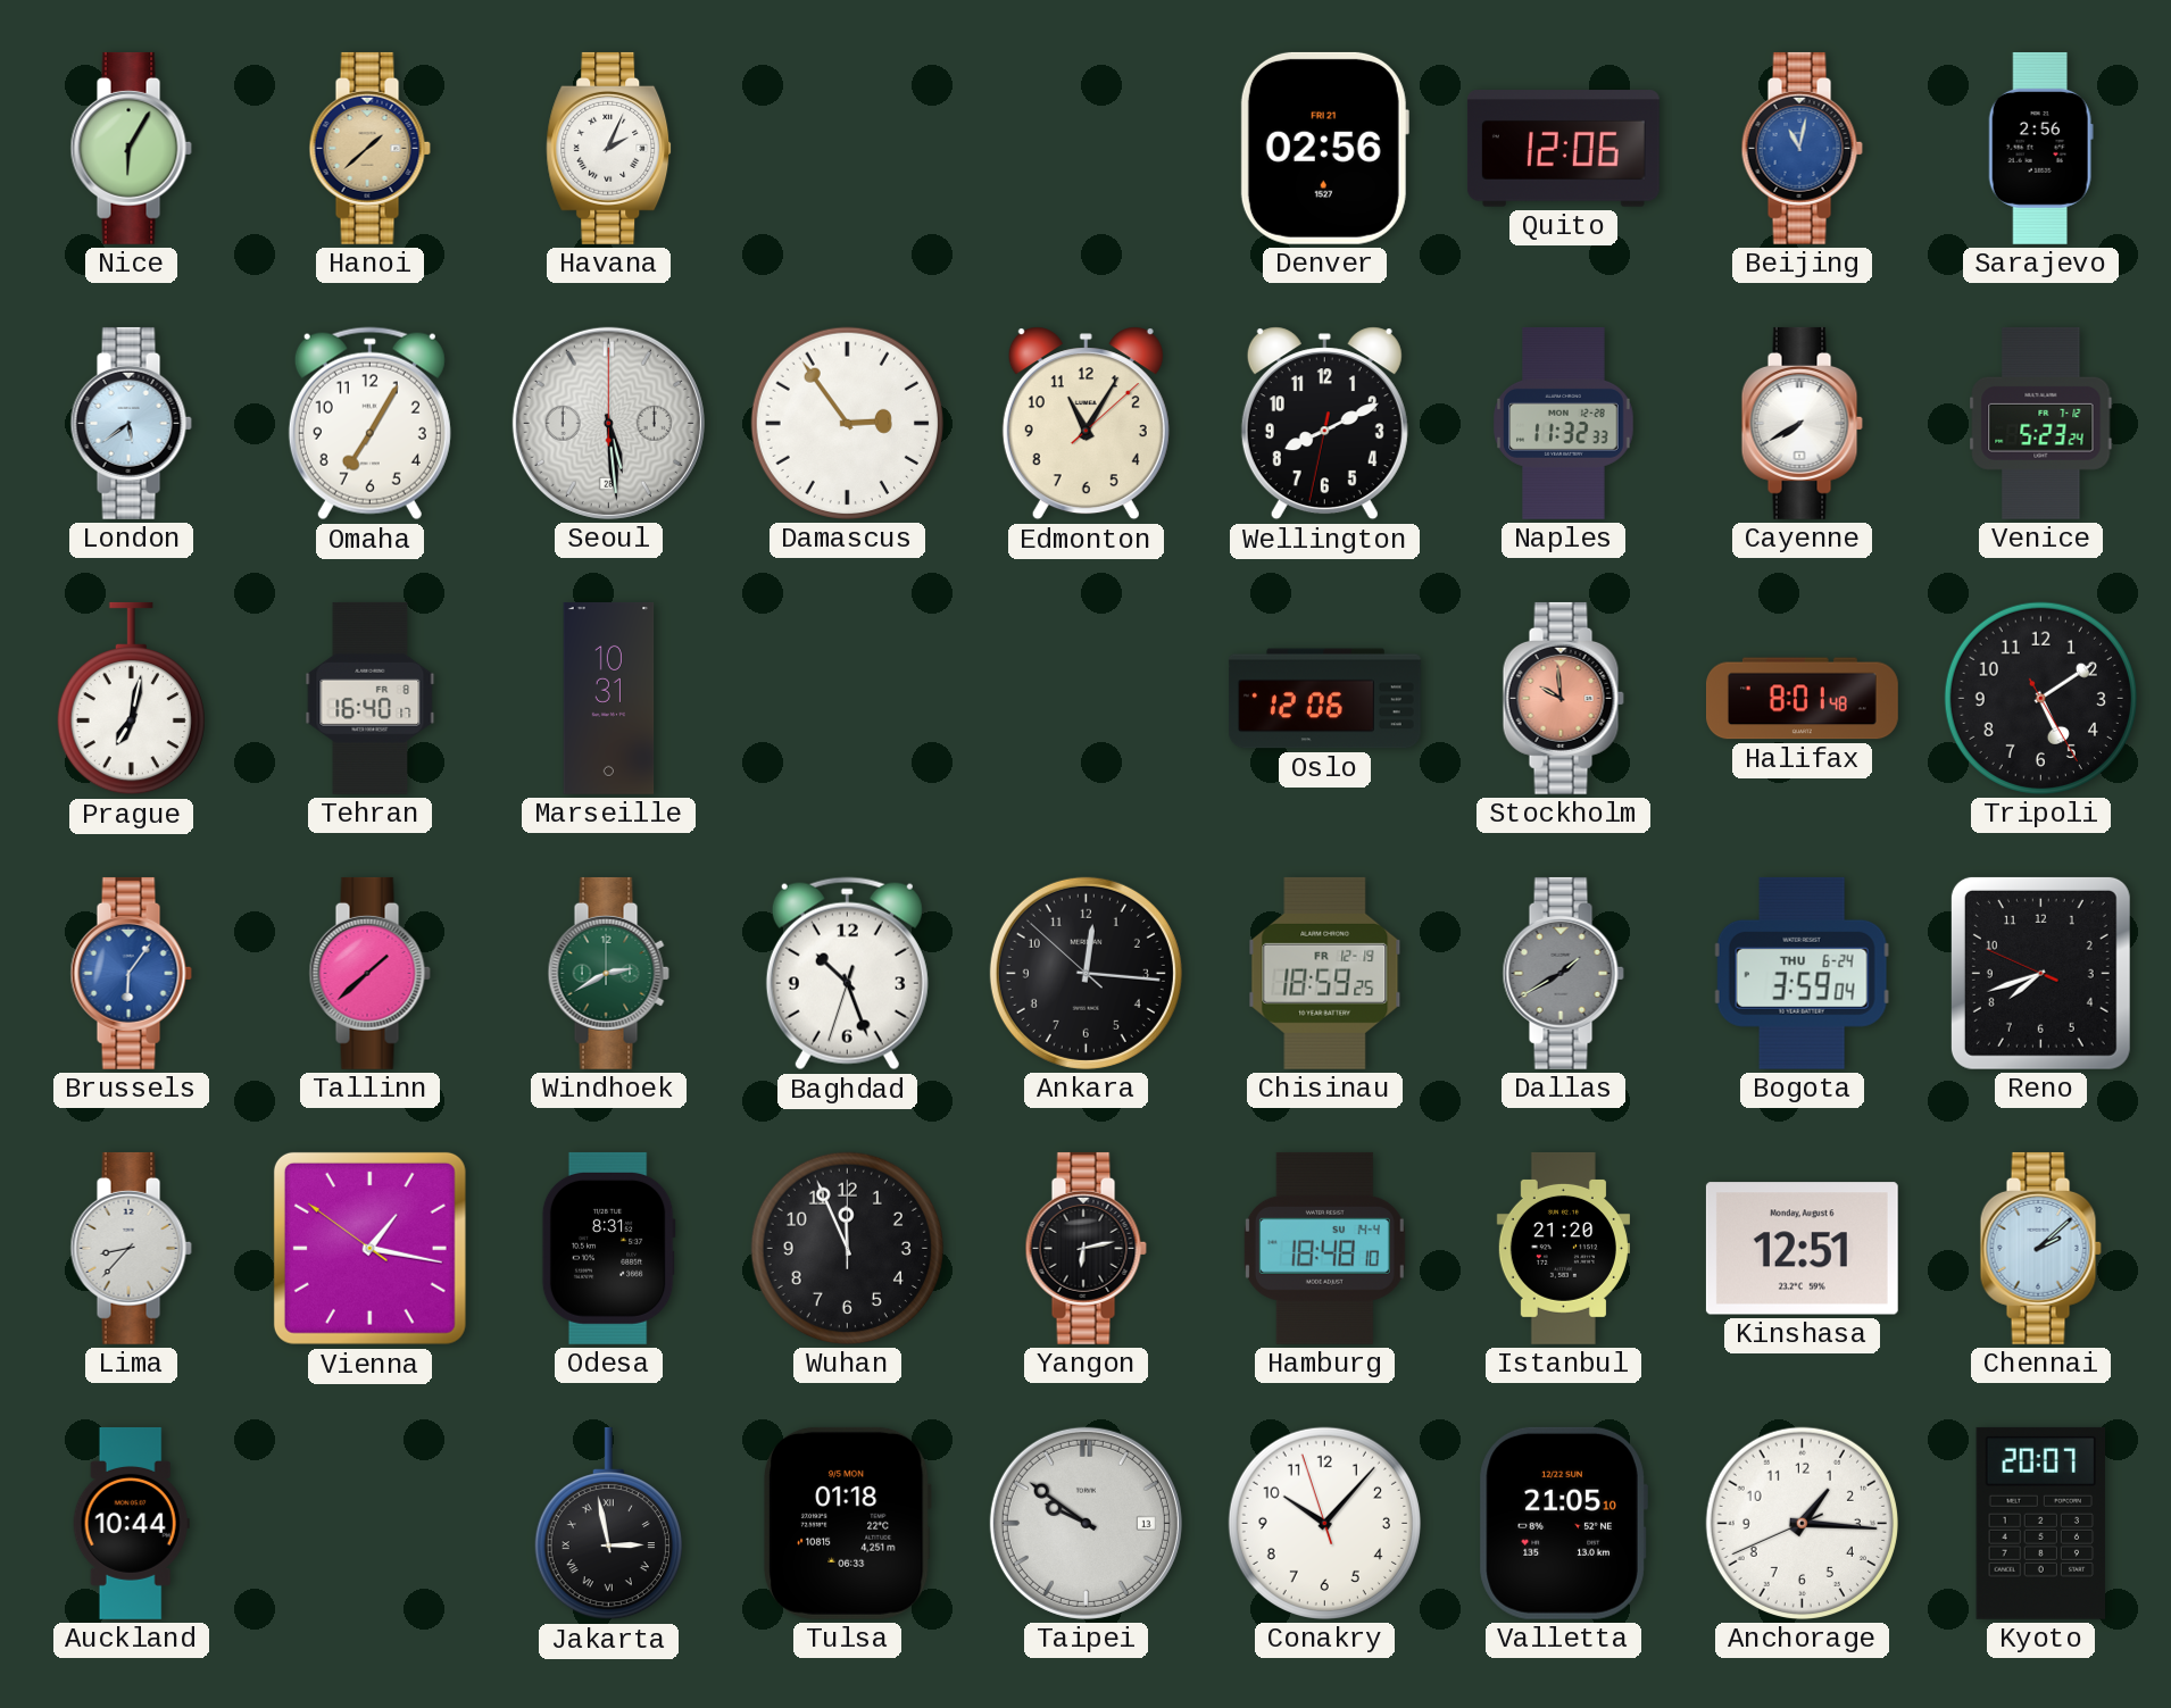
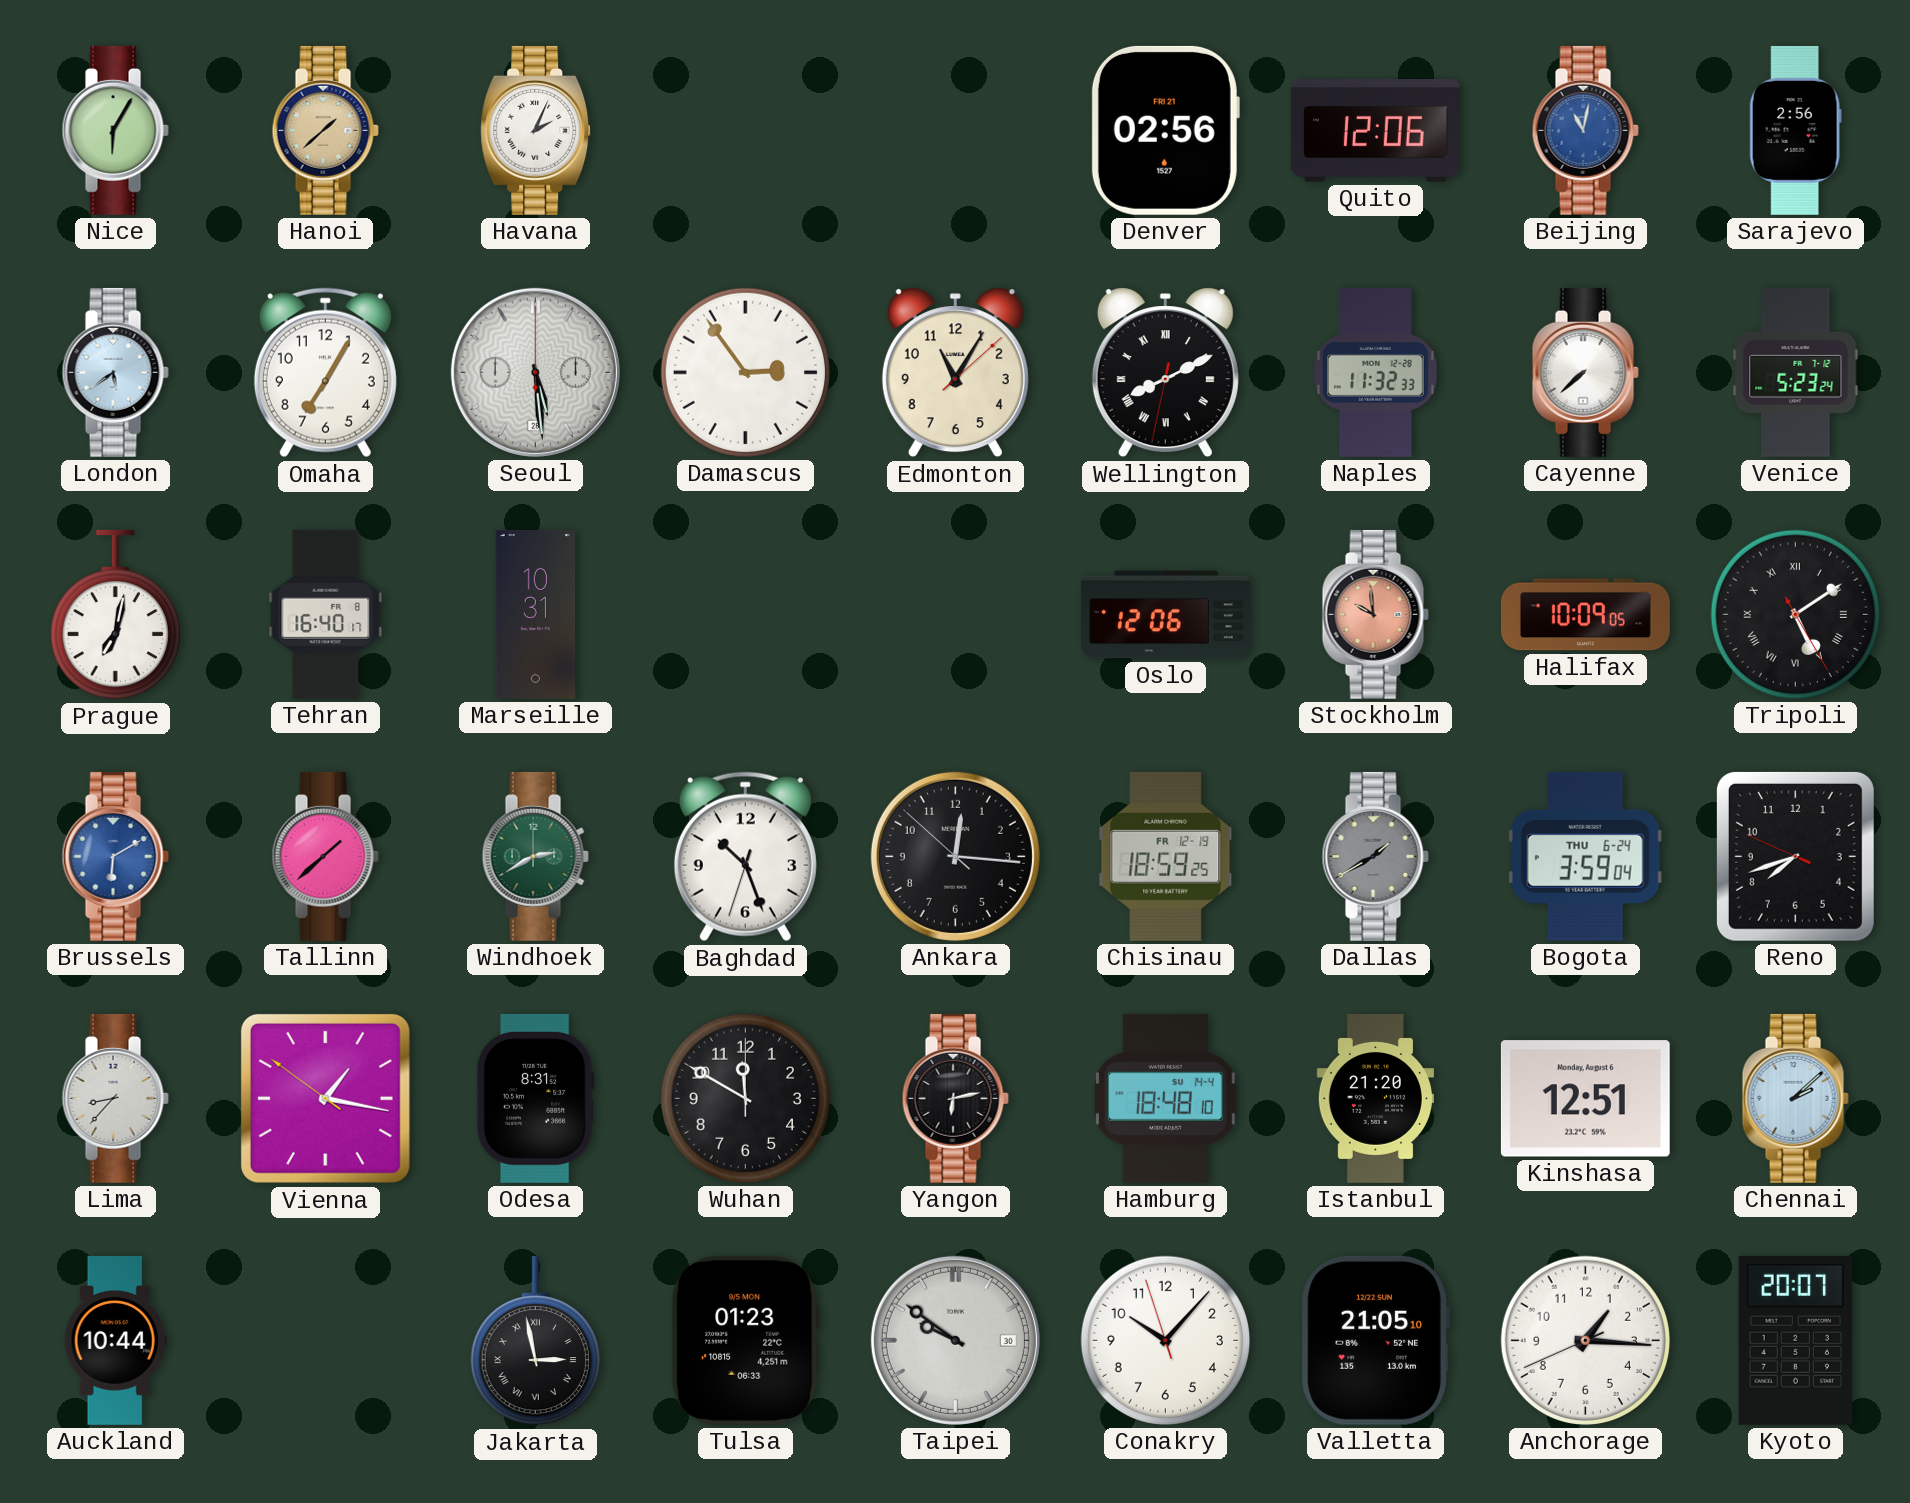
Wellington numerals: Arabic -> Roman
Cayenne: 7:40 -> 7:38
Halifax: 8:01 -> 10:09
Tripoli numerals: Arabic -> Roman
Brussels: 6:06 -> 6:10
Wuhan: 11:56 -> 11:50
Tulsa: 01:18 -> 01:23
Taipei date: 13 -> 30
